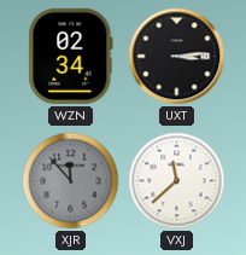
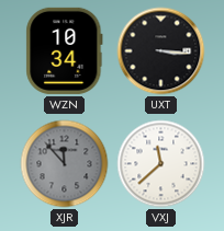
WZN: 02:34 -> 10:34
UXT: 3:14 -> 3:16
